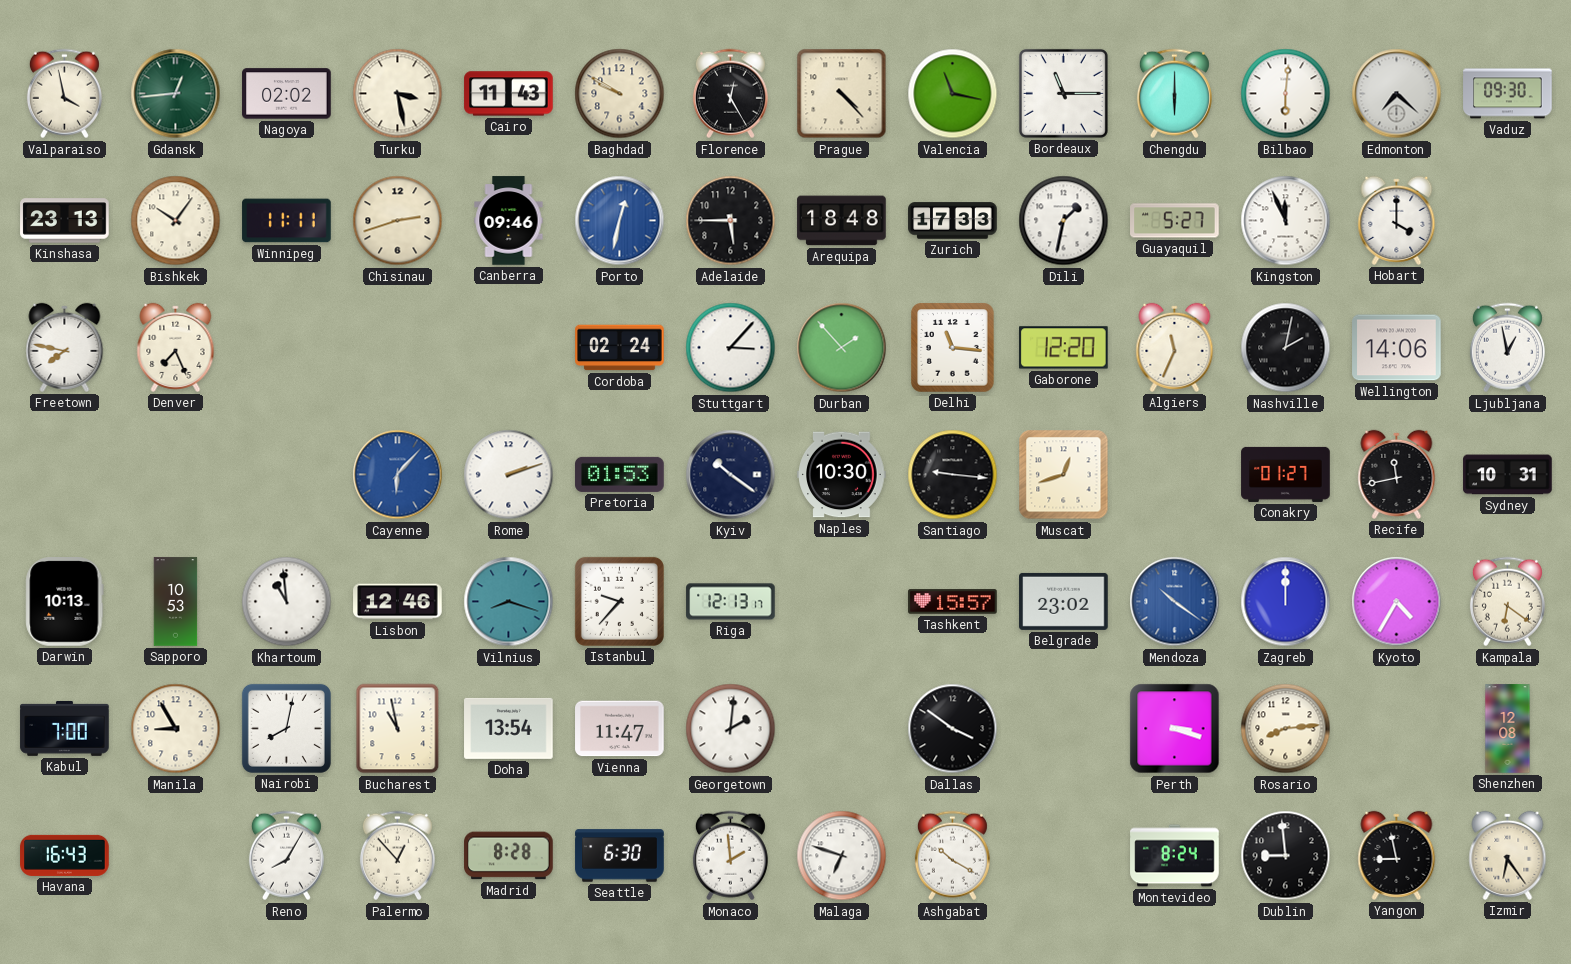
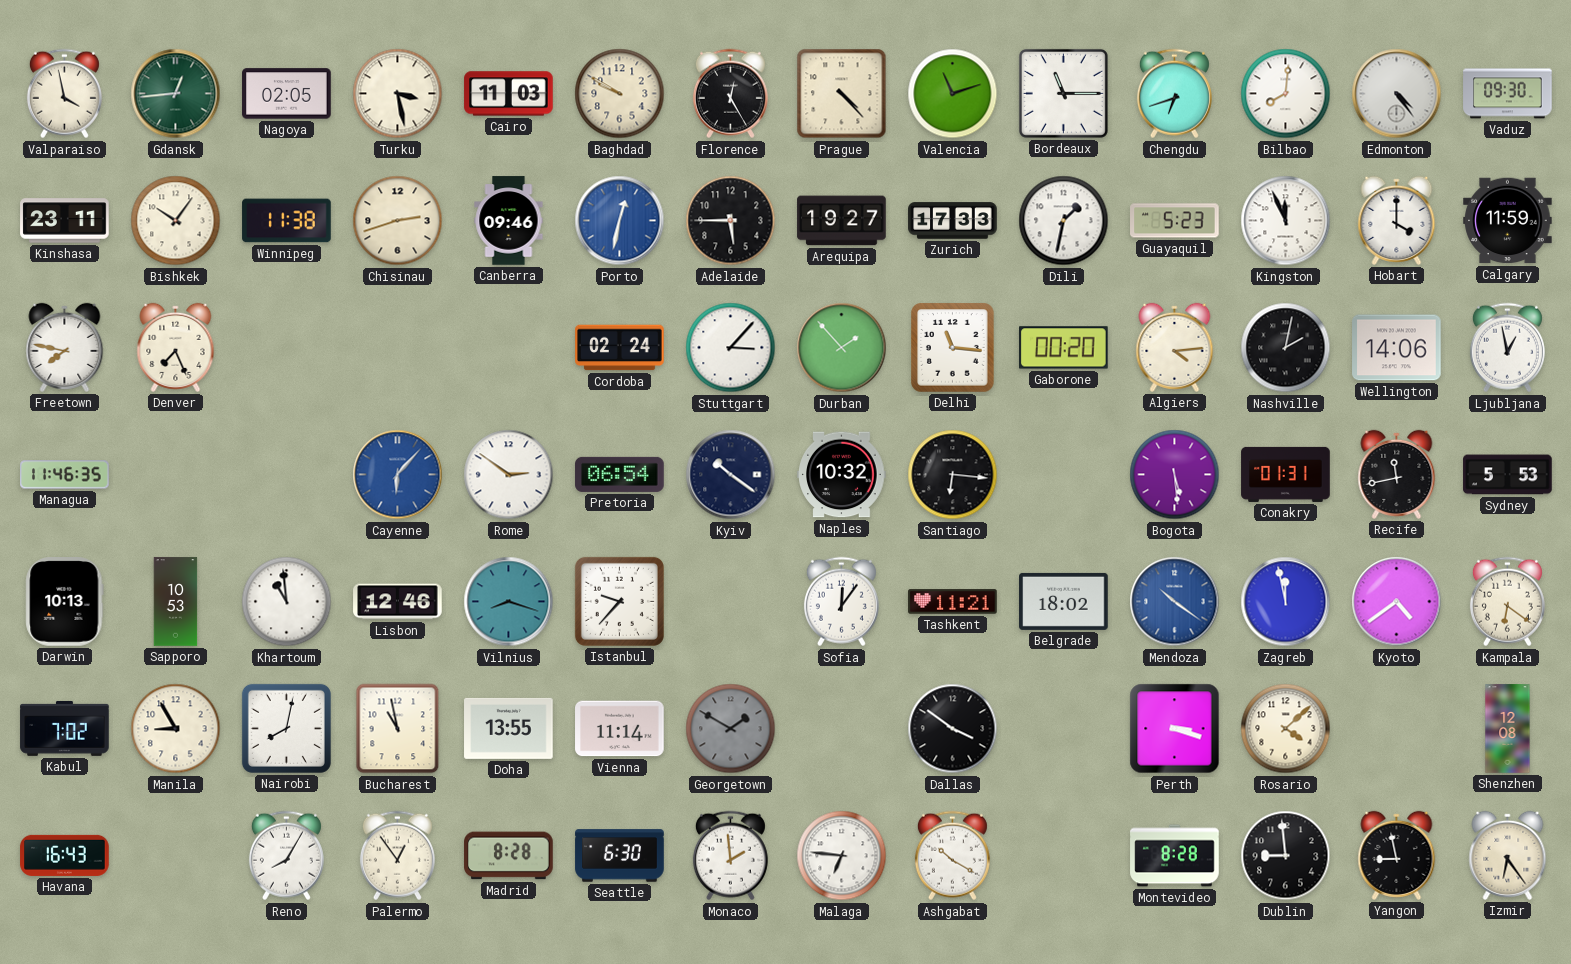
Nagoya: 02:02 -> 02:05
Cairo: 11:43 -> 11:03
Valencia: 11:17 -> 11:12
Chengdu: 6:00 -> 6:42
Bilbao: 6:01 -> 8:01
Edmonton: 7:22 -> 4:24
Kinshasa: 23:13 -> 23:11
Winnipeg: 11:11 -> 11:38
Arequipa: 18:48 -> 19:27
Guayaquil: 5:27 -> 5:23
Calgary: none -> 11:59
Gaborone: 12:20 -> 00:20
Algiers: 11:34 -> 4:14
Managua: none -> 11:46
Rome: 2:12 -> 2:51
Pretoria: 01:53 -> 06:54
Naples: 10:30 -> 10:32
Santiago: 9:16 -> 6:16
Muscat: 12:42 -> none
Bogota: none -> 5:29
Conakry: 01:27 -> 01:31
Sydney: 10:31 -> 5:53
Riga: 12:13 -> none
Sofia: none -> 12:06
Tashkent: 15:57 -> 11:21
Belgrade: 23:02 -> 18:02
Zagreb: 12:00 -> 11:58
Kyoto: 4:35 -> 4:39
Kabul: 7:00 -> 7:02
Doha: 13:54 -> 13:55
Vienna: 11:47 -> 11:14
Georgetown: 2:01 -> 1:50
Georgetown dial: white -> grey
Rosario: 8:14 -> 4:08
Palermo: 12:53 -> 12:54
Malaga: 6:48 -> 6:46
Montevideo: 8:24 -> 8:28
